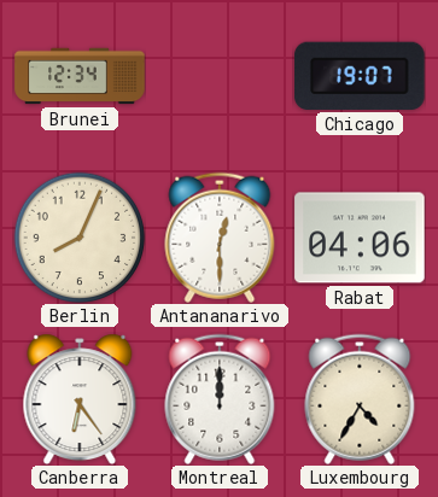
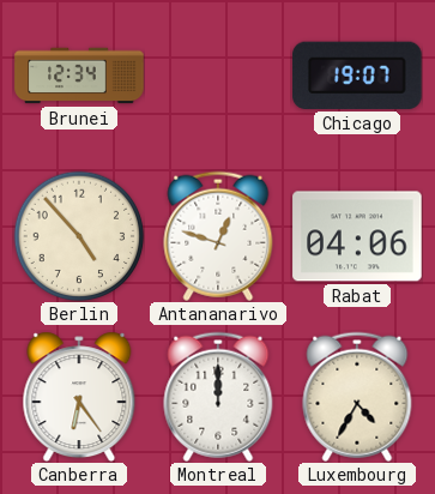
Berlin: 8:04 -> 4:53
Antananarivo: 12:30 -> 12:48
